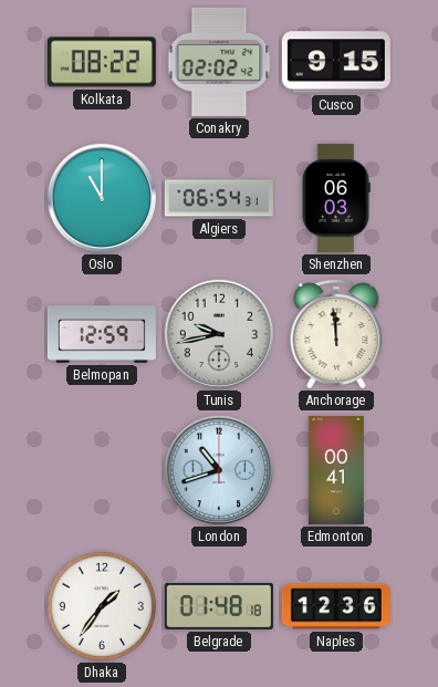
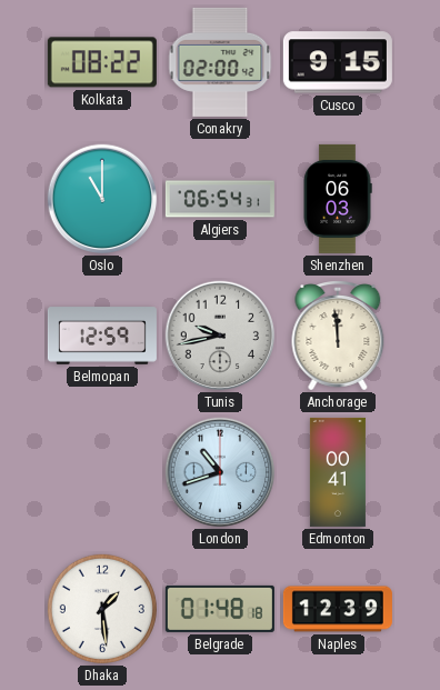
Conakry: 02:02 -> 02:00
Dhaka: 1:36 -> 1:29
Naples: 12:36 -> 12:39
